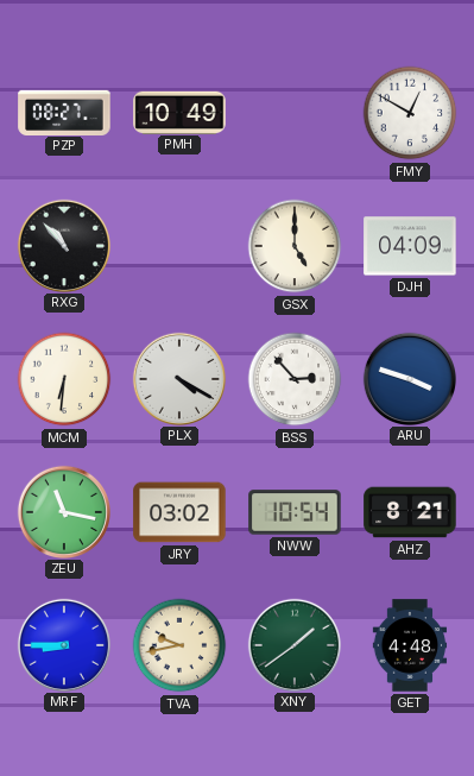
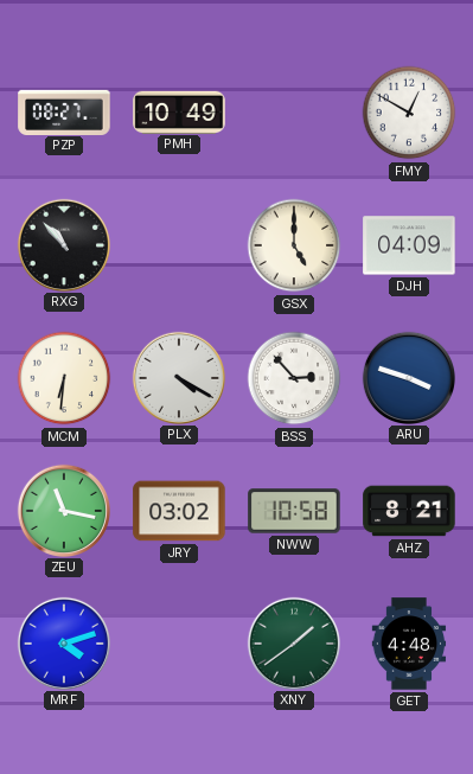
NWW: 10:54 -> 10:58
MRF: 8:45 -> 4:12
TVA: 9:43 -> none
